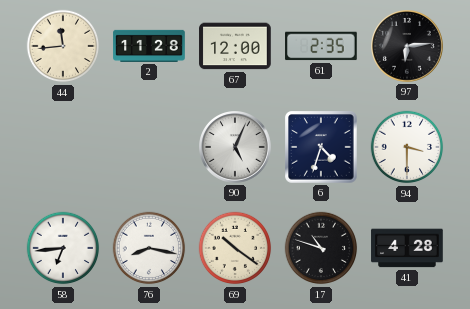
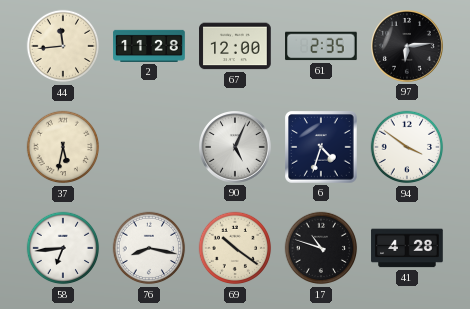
37: none -> 5:32
94: 3:30 -> 3:51
